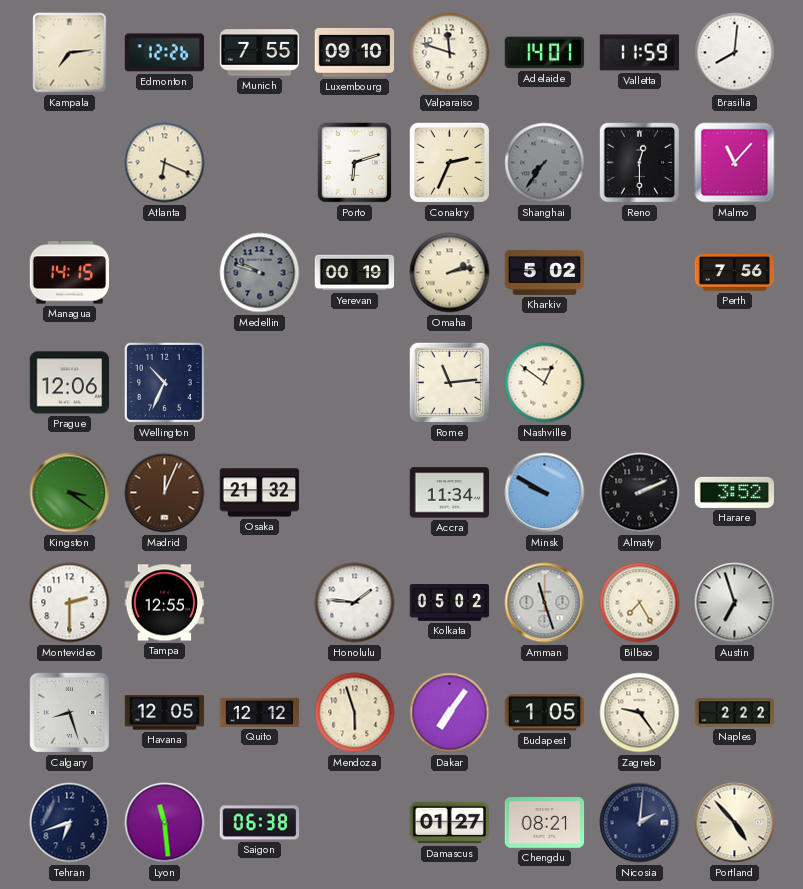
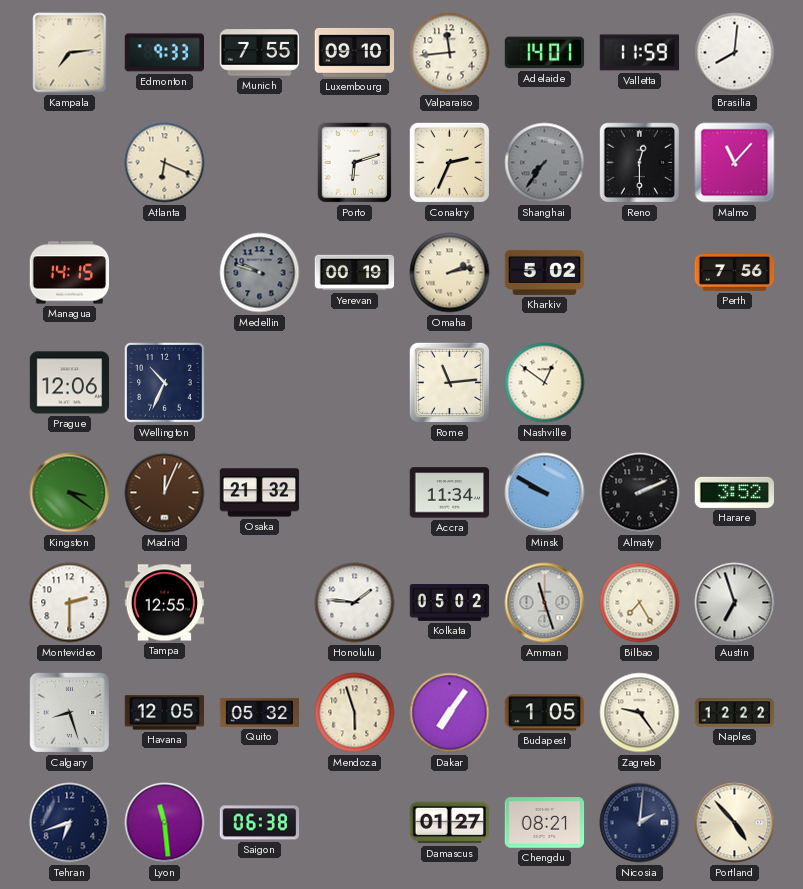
Edmonton: 12:26 -> 9:33
Valparaiso: 11:48 -> 11:44
Quito: 12:12 -> 05:32
Naples: 2:22 -> 12:22
